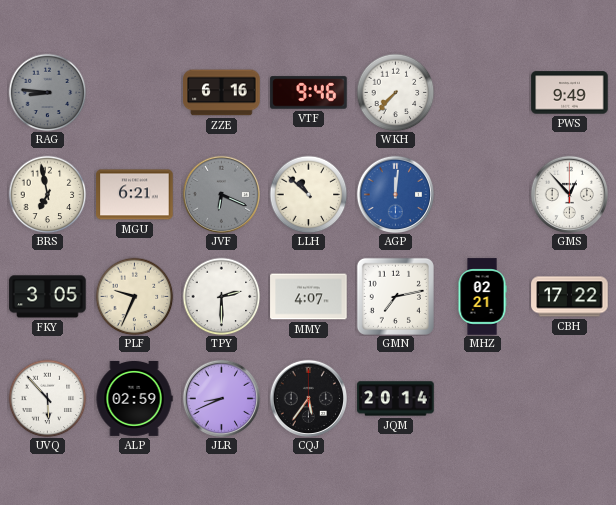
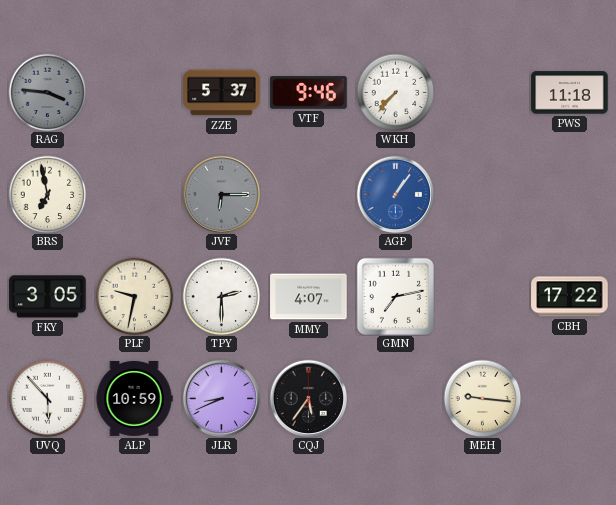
RAG: 8:46 -> 3:46
ZZE: 6:16 -> 5:37
PWS: 9:49 -> 11:18
MGU: 6:21 -> none
JVF: 6:19 -> 6:15
LLH: 10:52 -> none
AGP: 12:01 -> 1:06
GMS: 12:53 -> none
PLF: 9:34 -> 9:32
MHZ: 02:21 -> none
ALP: 02:59 -> 10:59
JQM: 20:14 -> none
MEH: none -> 9:16
